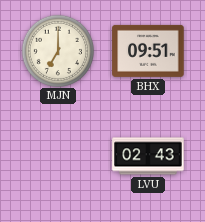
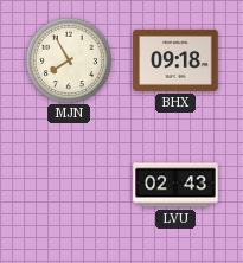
MJN: 7:00 -> 7:55
BHX: 09:51 -> 09:18
